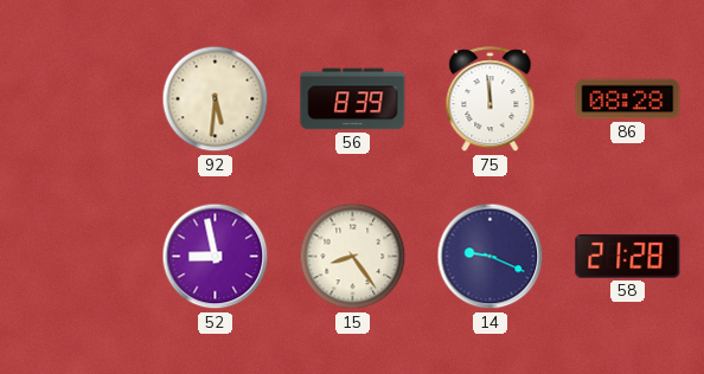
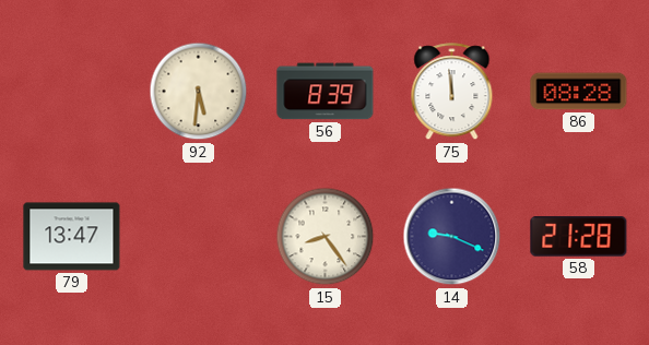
79: none -> 13:47
52: 8:58 -> none
